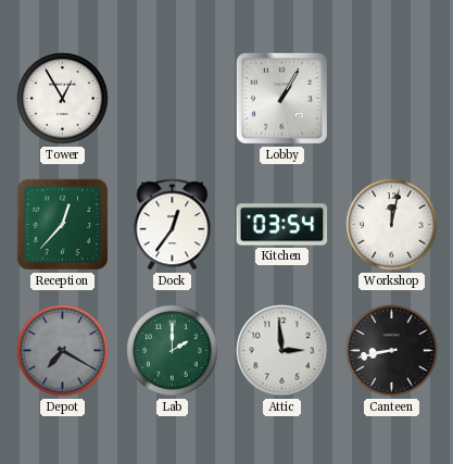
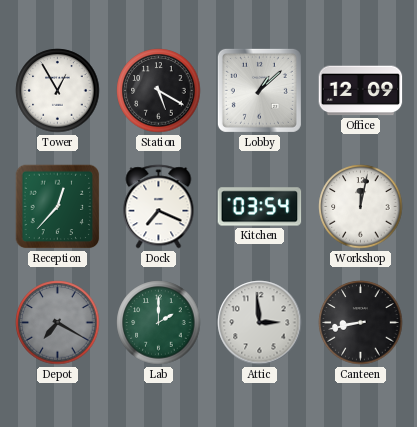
Station: none -> 5:20
Lobby: 1:05 -> 1:08
Office: none -> 12:09
Dock: 12:36 -> 7:19
